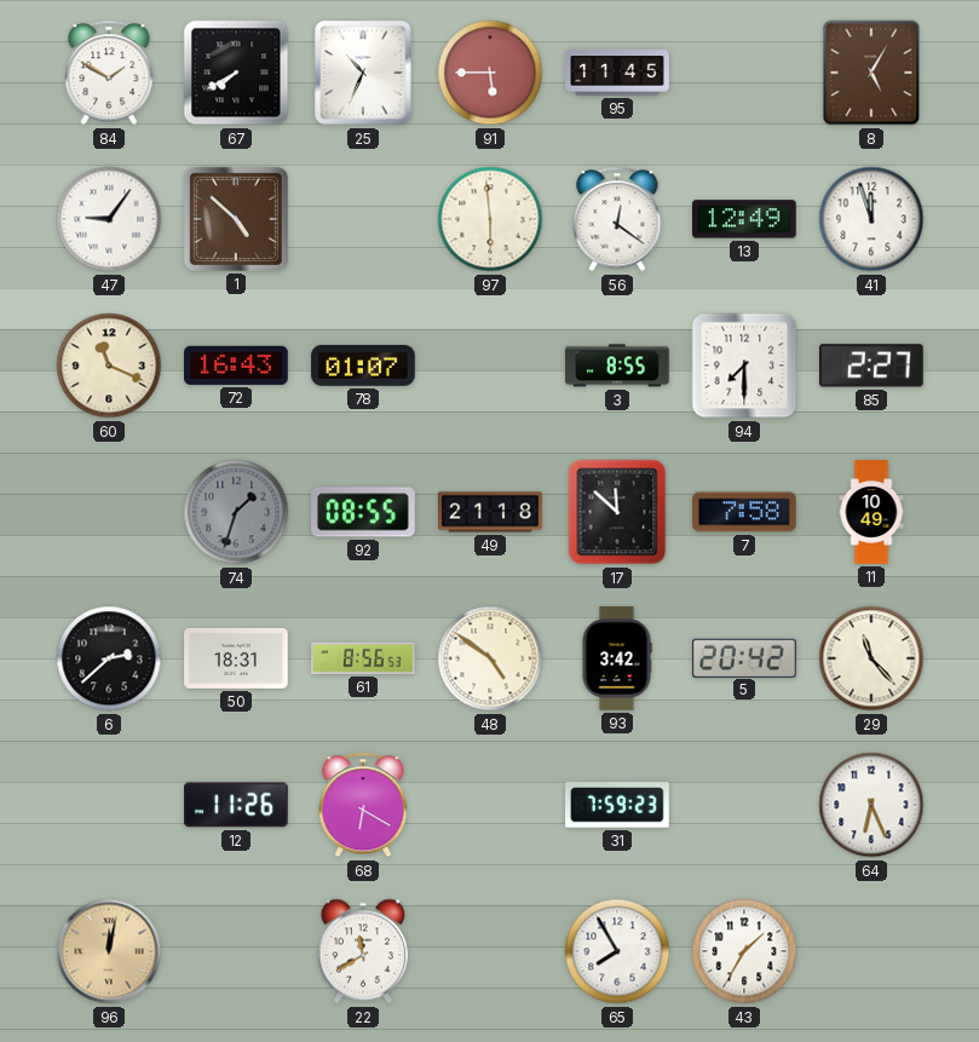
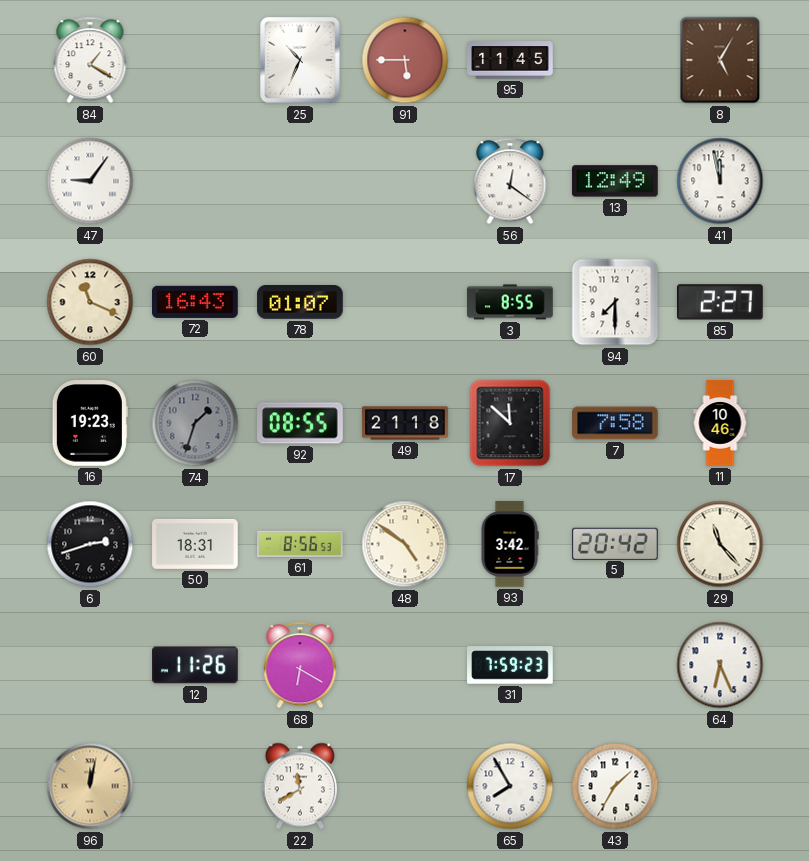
84: 1:50 -> 1:20
67: 7:40 -> none
1: 4:52 -> none
97: 5:59 -> none
41: 11:57 -> 11:58
16: none -> 19:23
11: 10:49 -> 10:46
6: 2:38 -> 2:42
